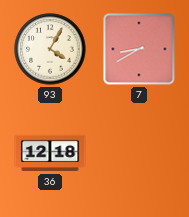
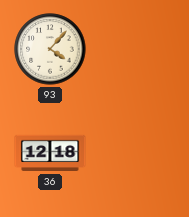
93: 4:05 -> 4:07
7: 8:40 -> none
